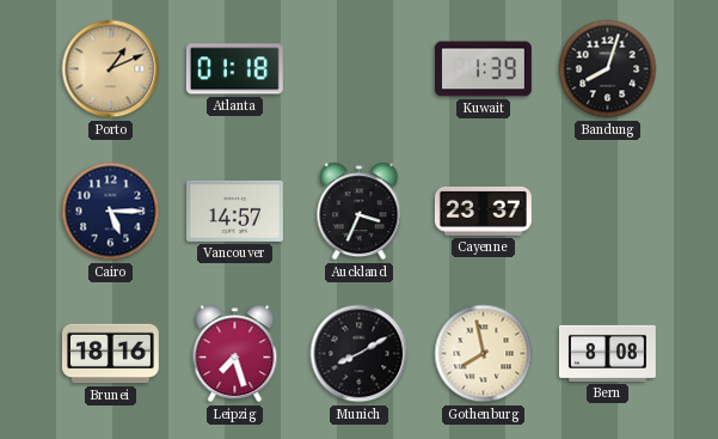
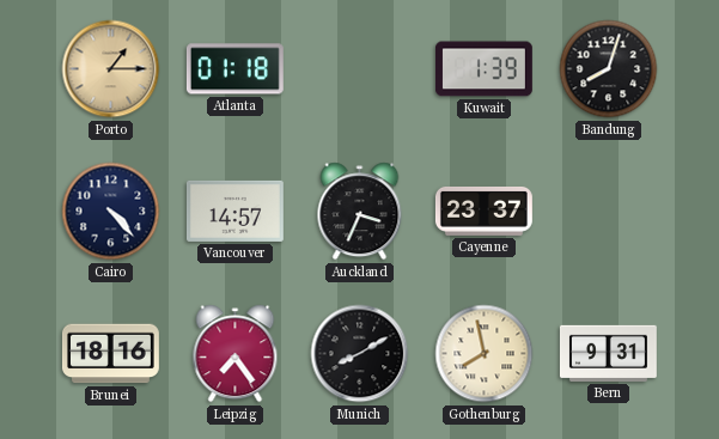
Porto: 1:11 -> 1:15
Cairo: 5:15 -> 4:23
Leipzig: 7:27 -> 7:24
Bern: 8:08 -> 9:31
